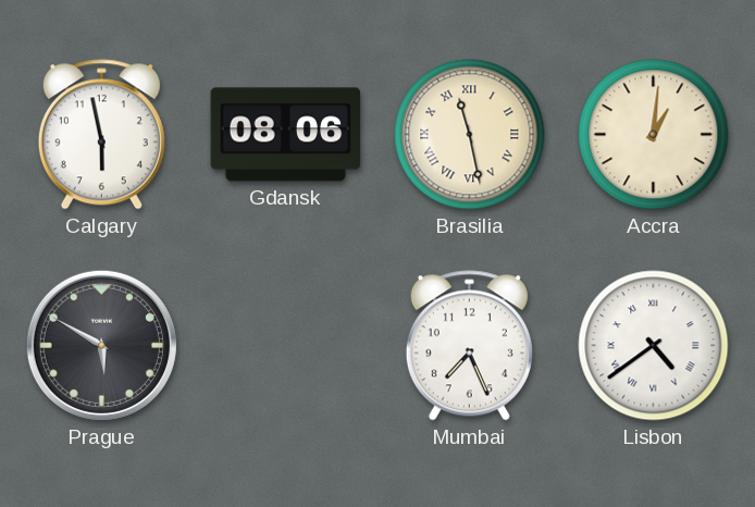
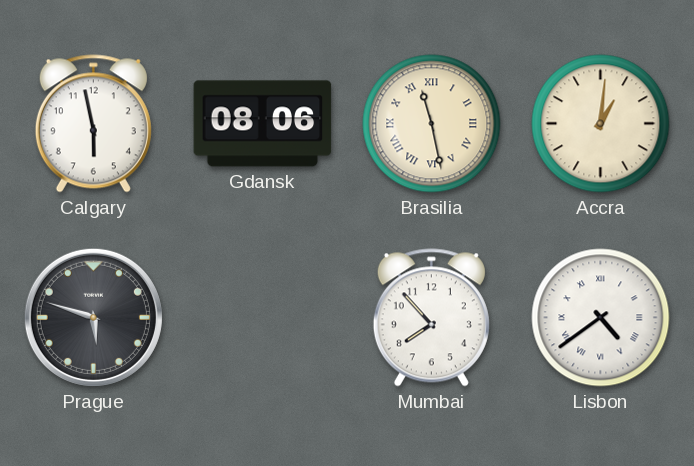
Prague: 5:50 -> 5:48
Mumbai: 7:26 -> 7:53
